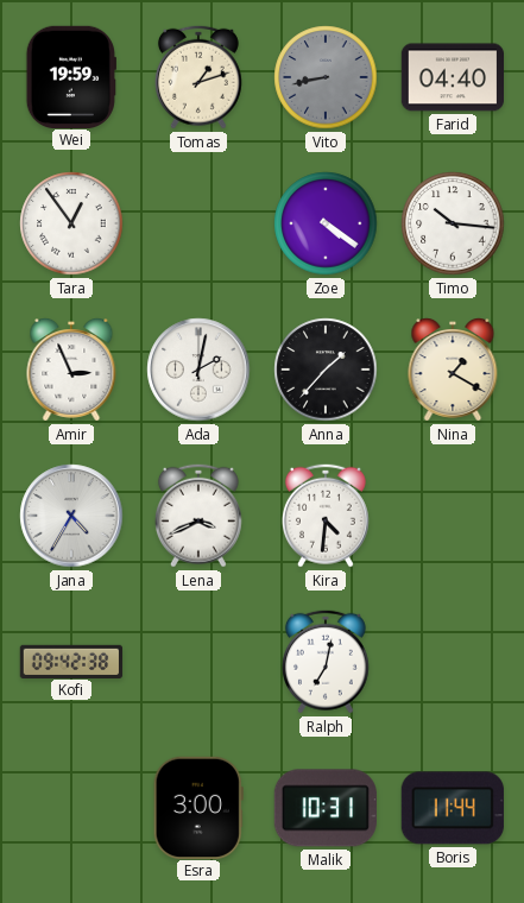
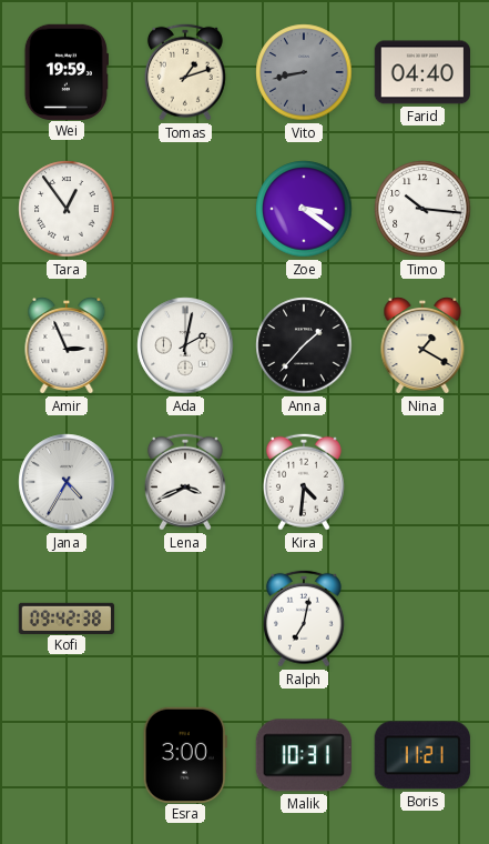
Zoe: 4:21 -> 3:21
Boris: 11:44 -> 11:21
